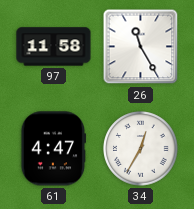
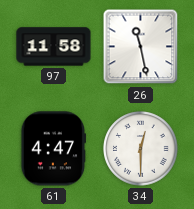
26: 11:25 -> 11:28
34: 12:35 -> 12:30
